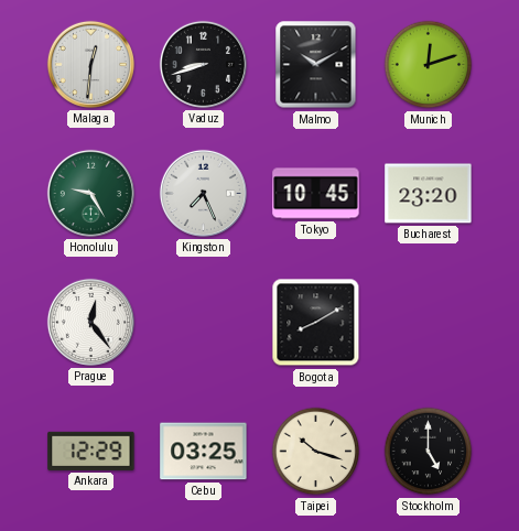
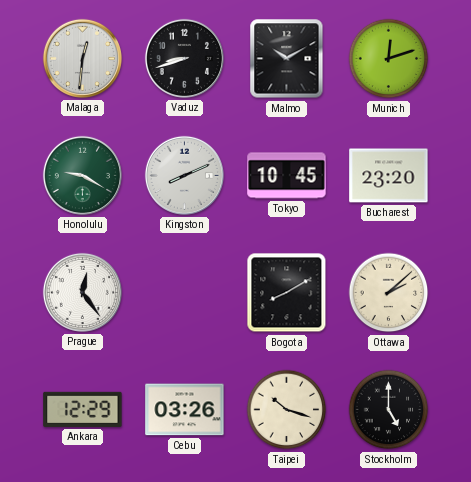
Honolulu: 9:25 -> 9:20
Kingston: 7:26 -> 8:11
Ottawa: none -> 2:08
Cebu: 03:25 -> 03:26
